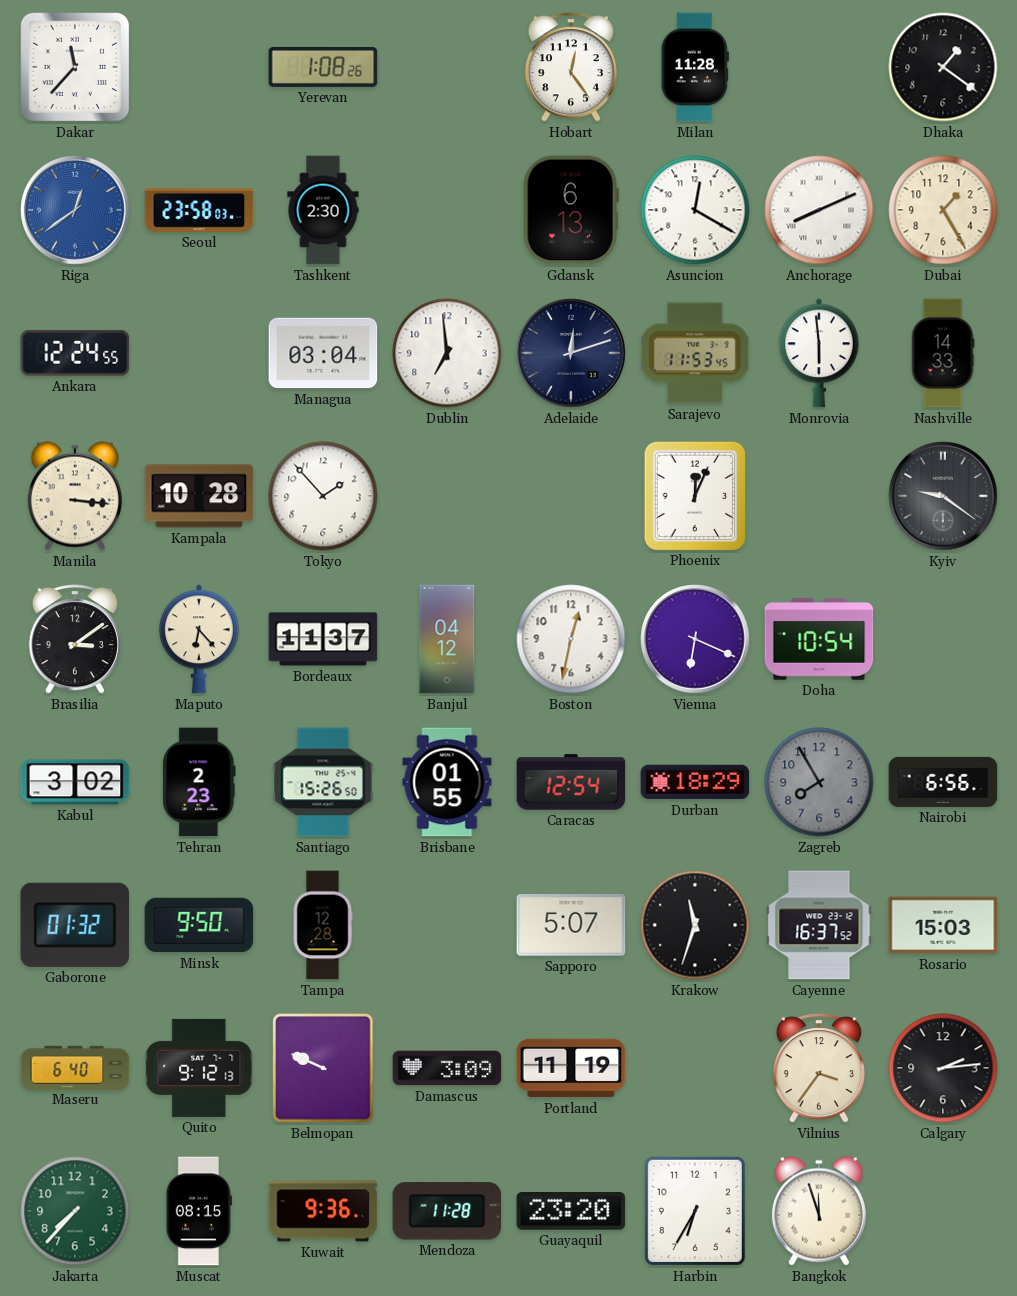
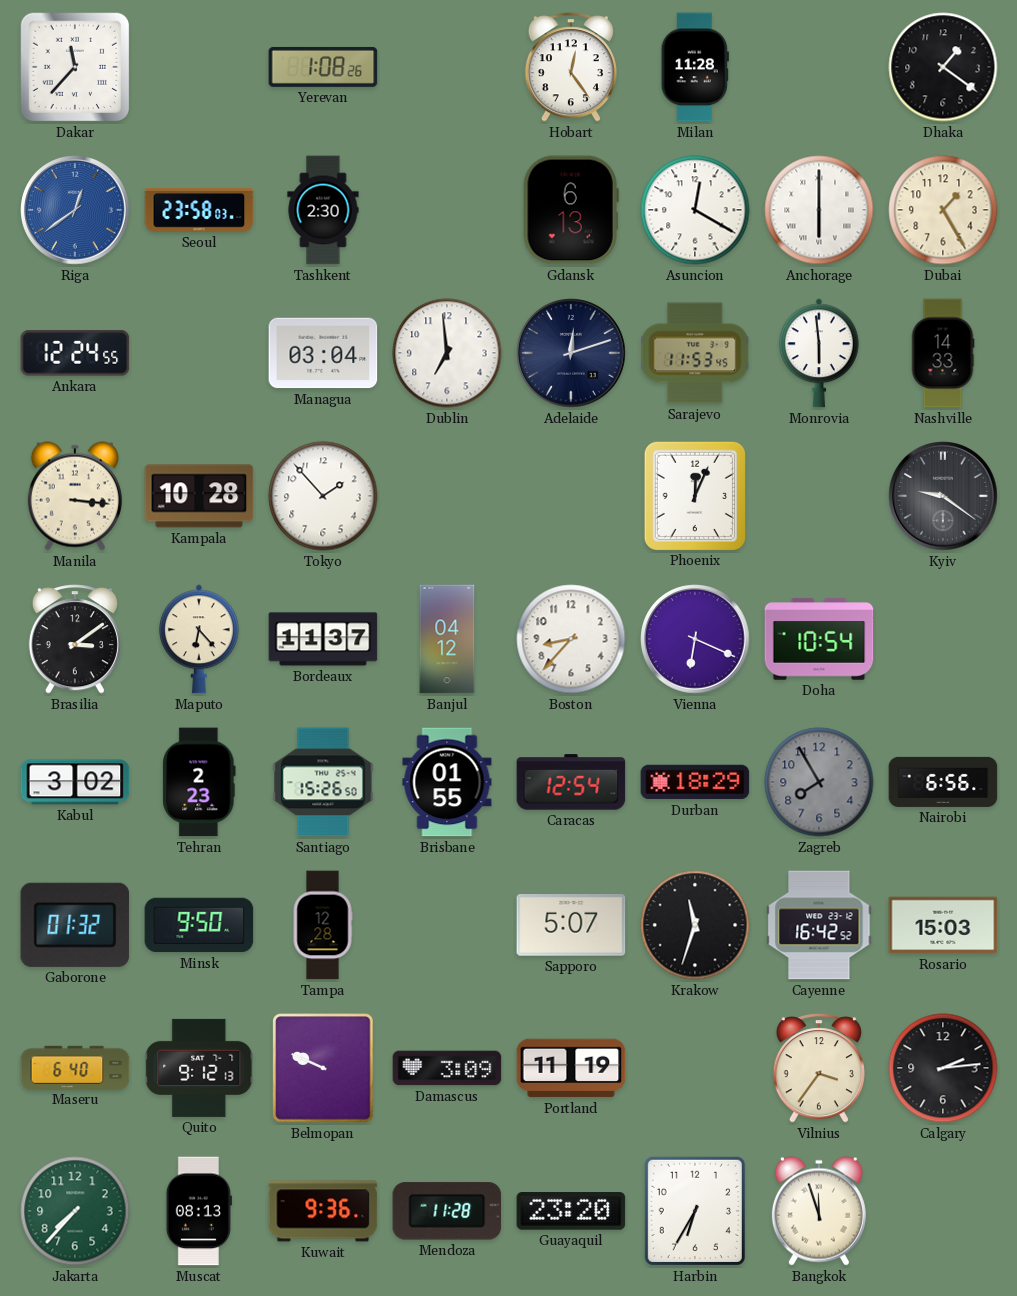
Anchorage: 8:11 -> 6:00
Boston: 12:32 -> 8:37
Cayenne: 16:37 -> 16:42
Muscat: 08:15 -> 08:13
